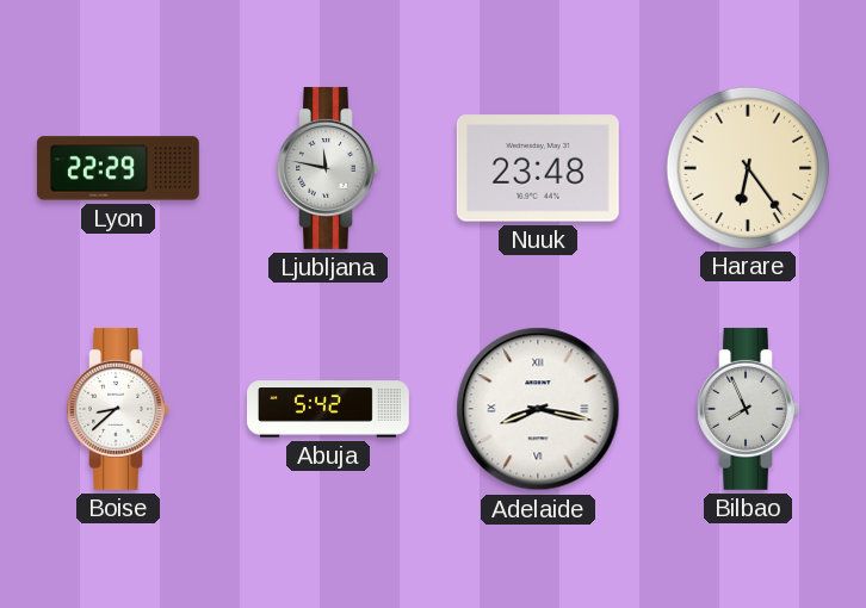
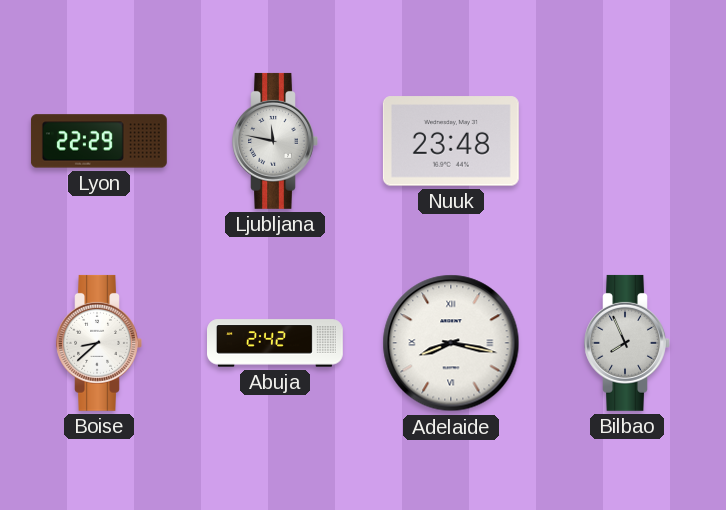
Harare: 6:24 -> none
Abuja: 5:42 -> 2:42
